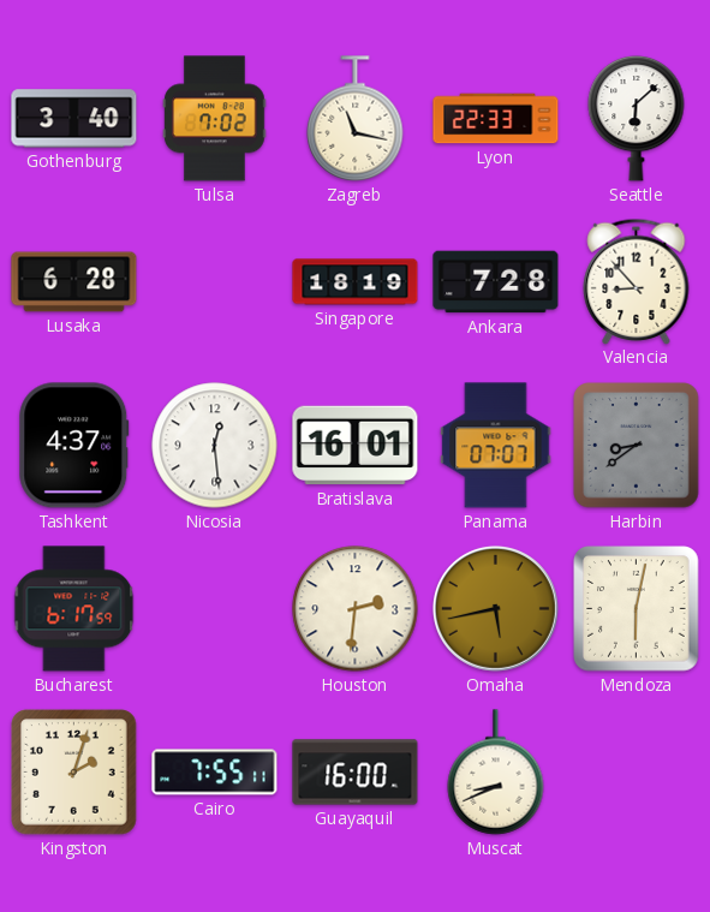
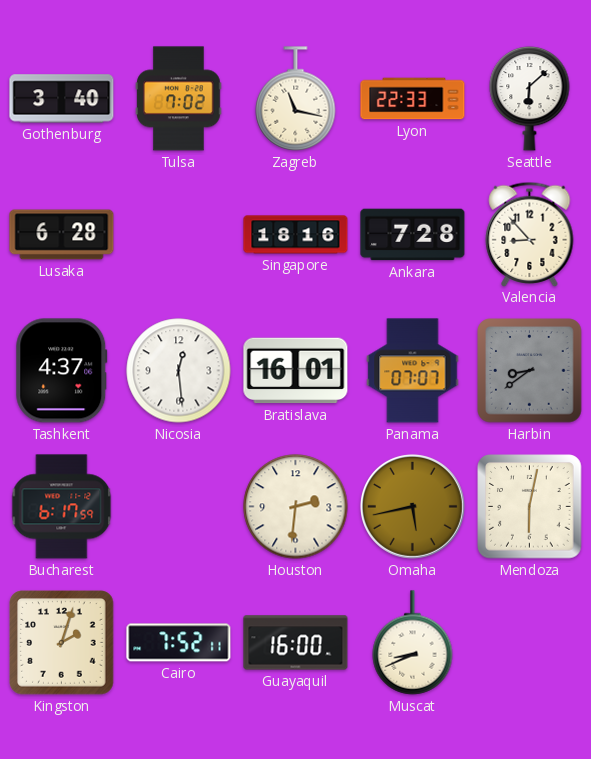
Singapore: 18:19 -> 18:16
Cairo: 7:55 -> 7:52
